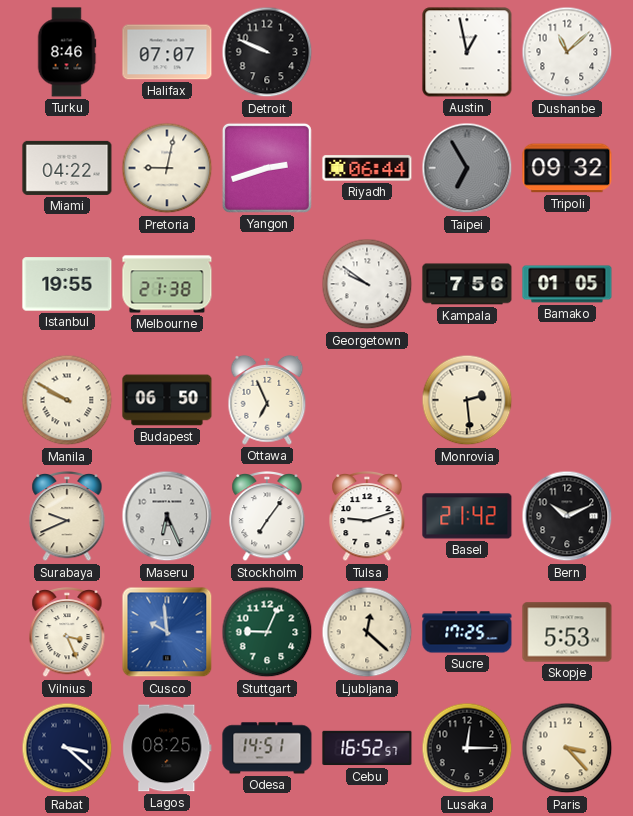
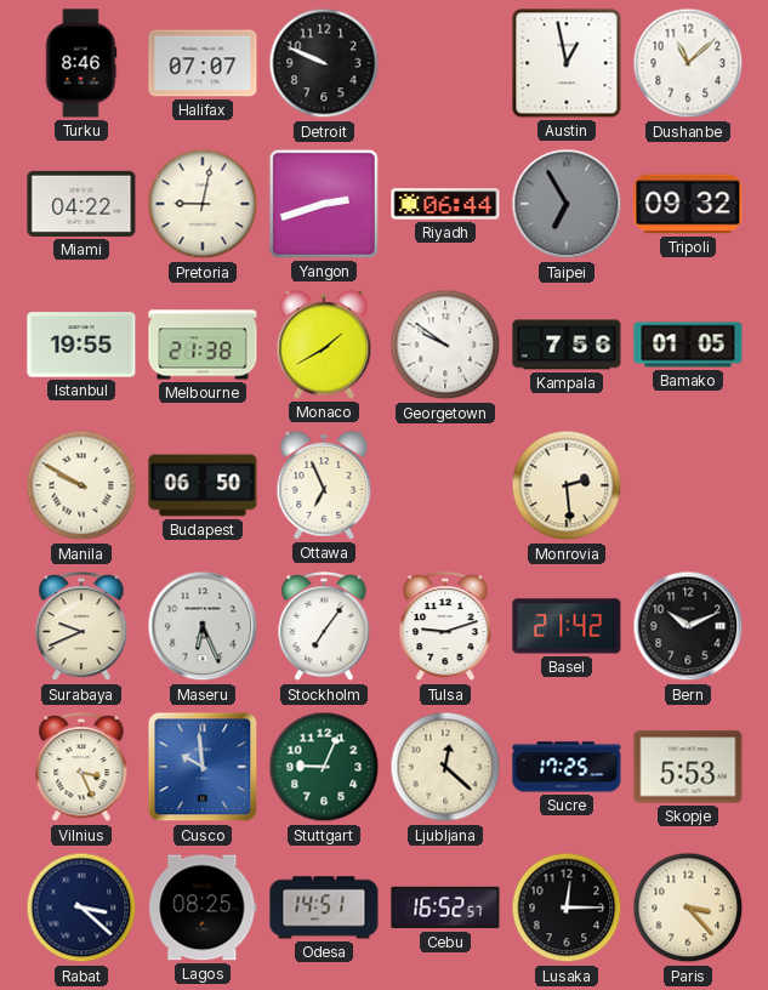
Monaco: none -> 1:40
